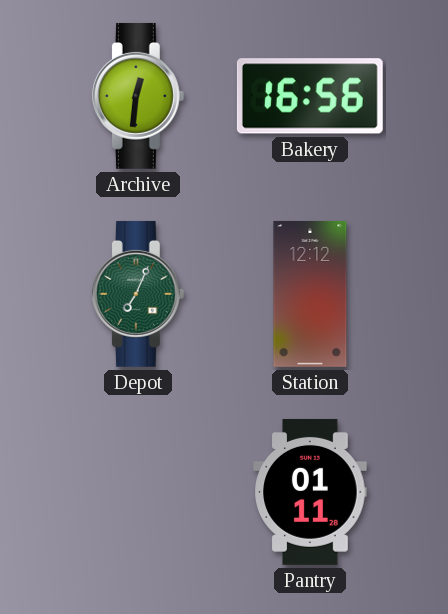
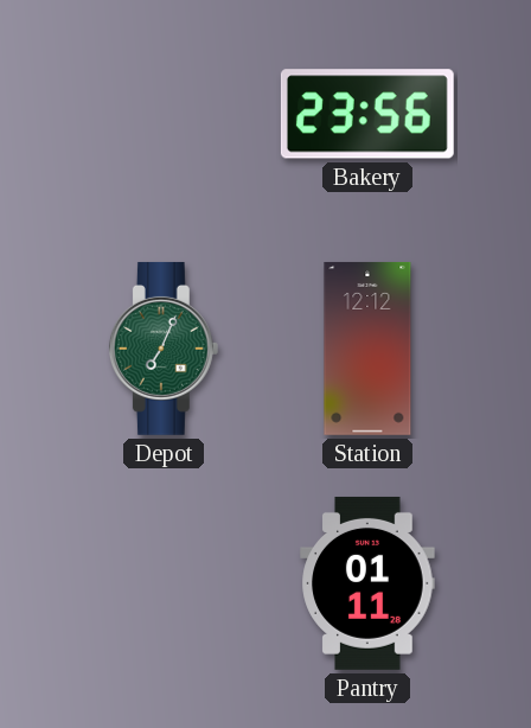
Archive: 12:31 -> none
Bakery: 16:56 -> 23:56
